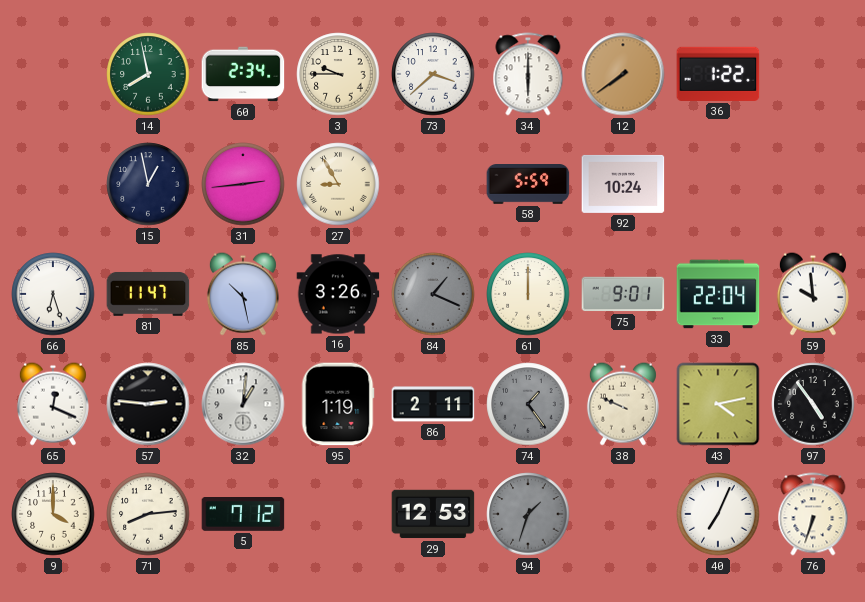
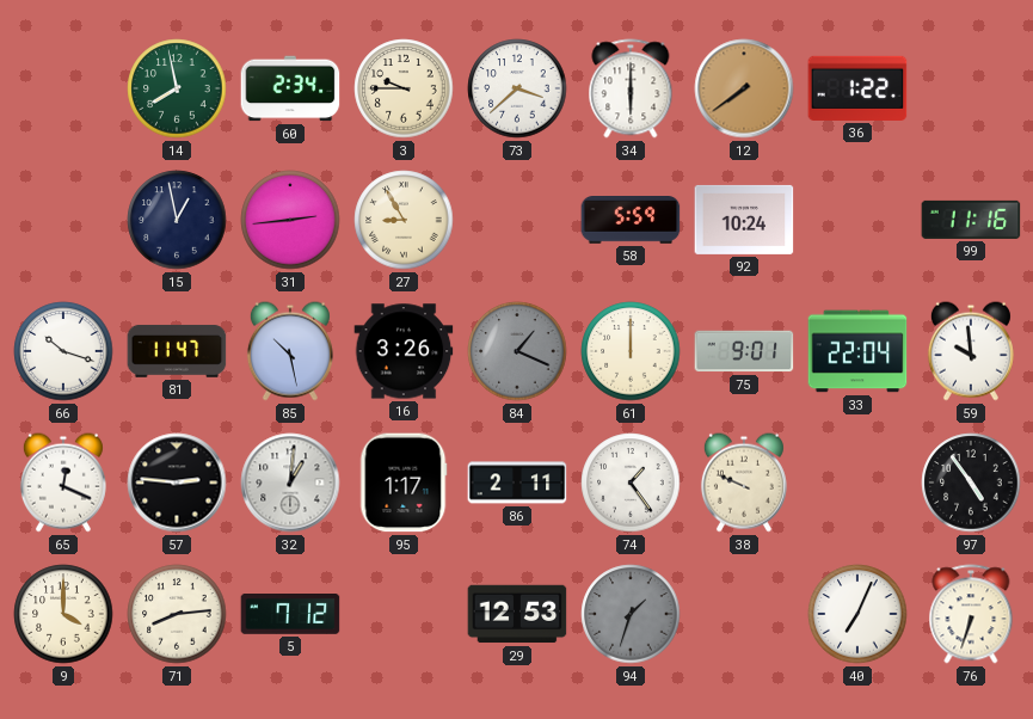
99: none -> 11:16
66: 6:27 -> 10:18
95: 1:19 -> 1:17
74 dial: grey -> white
43: 4:13 -> none
